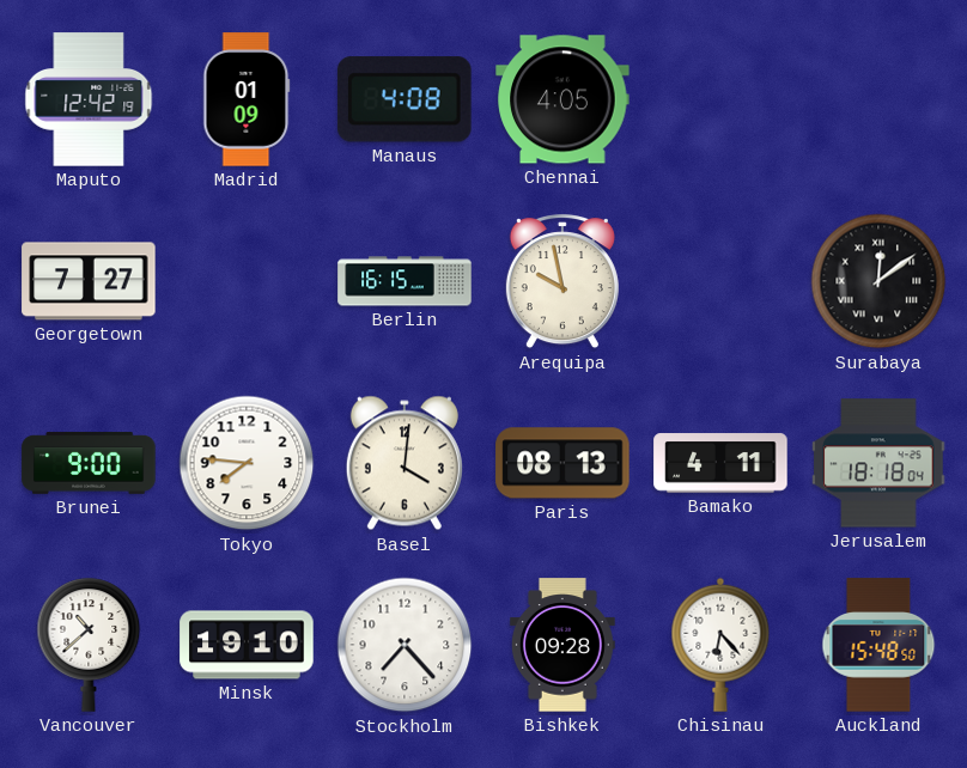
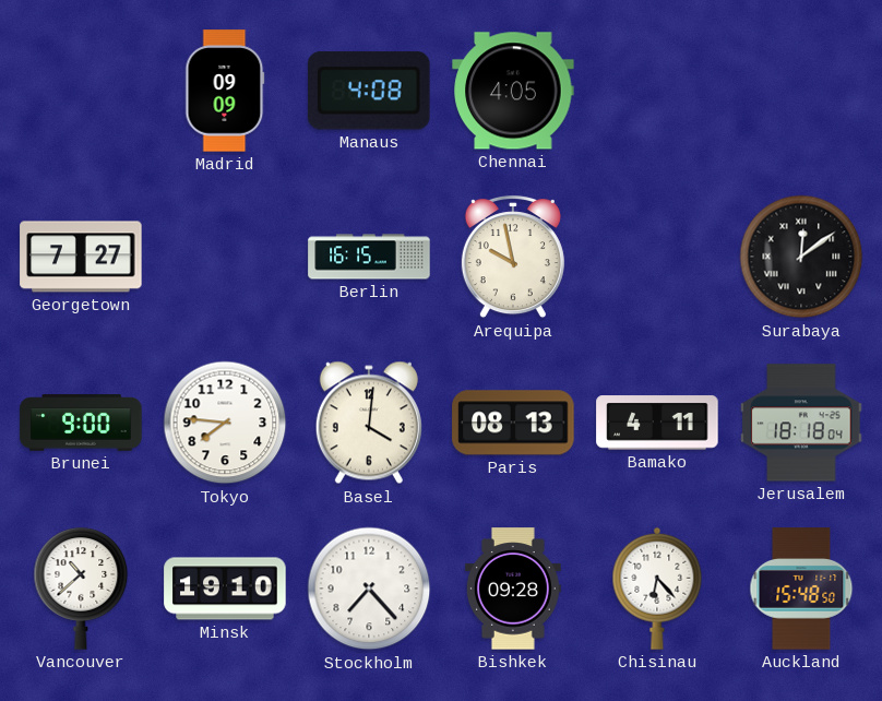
Maputo: 12:42 -> none
Madrid: 01:09 -> 09:09
